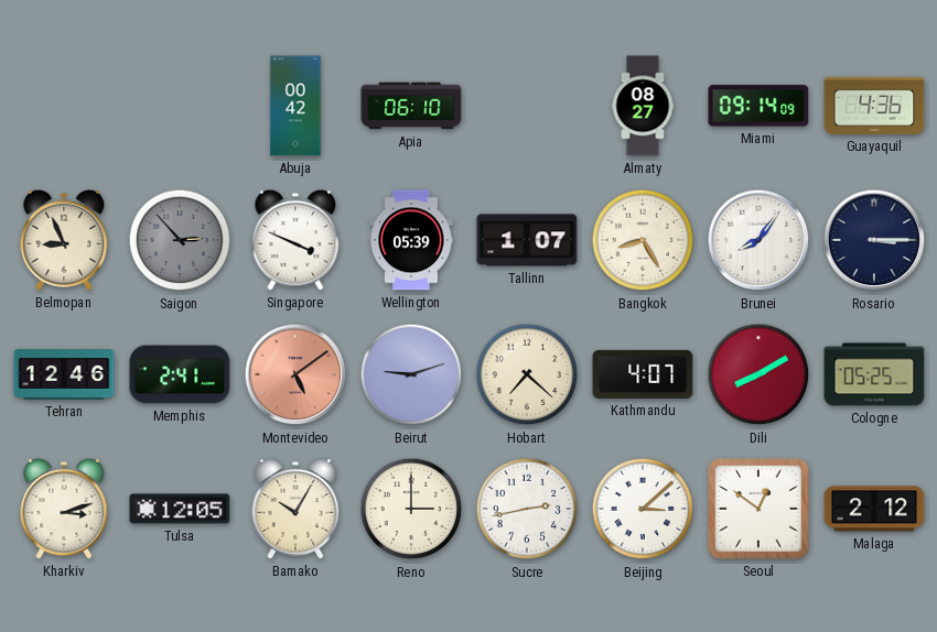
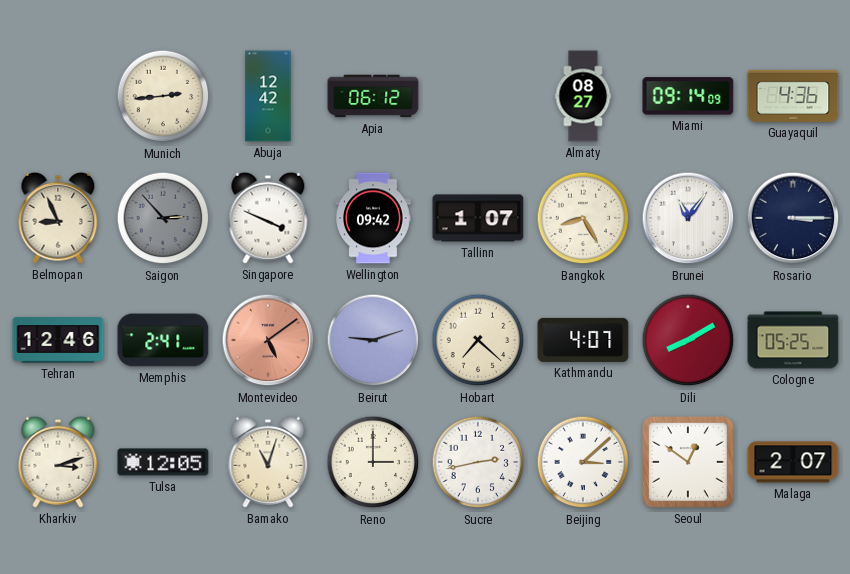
Munich: none -> 2:44
Abuja: 00:42 -> 12:42
Apia: 06:10 -> 06:12
Wellington: 05:39 -> 09:42
Brunei: 8:06 -> 11:06
Bamako: 10:05 -> 11:03
Malaga: 2:12 -> 2:07
